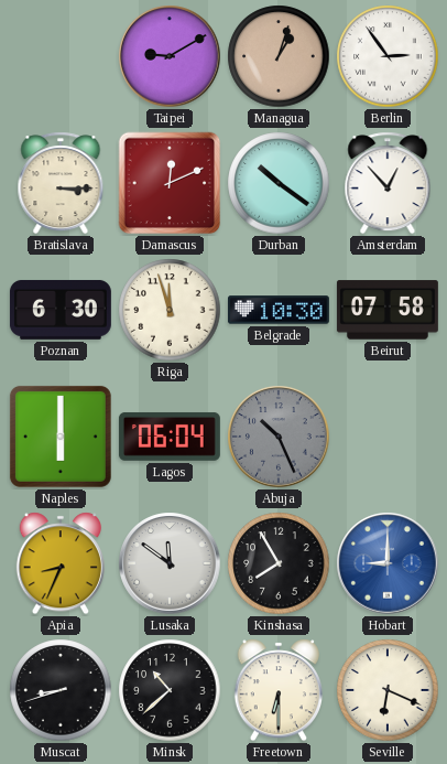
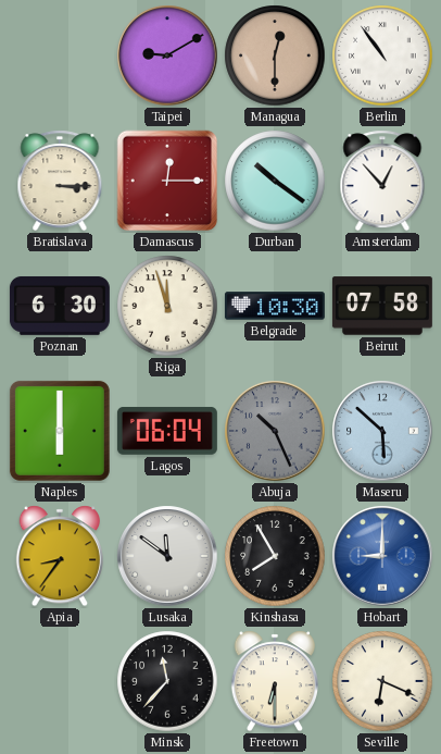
Managua: 1:03 -> 12:30
Berlin: 2:54 -> 10:54
Damascus: 12:11 -> 12:15
Maseru: none -> 5:52
Apia: 8:34 -> 8:36
Muscat: 8:42 -> none
Minsk: 10:38 -> 11:37
